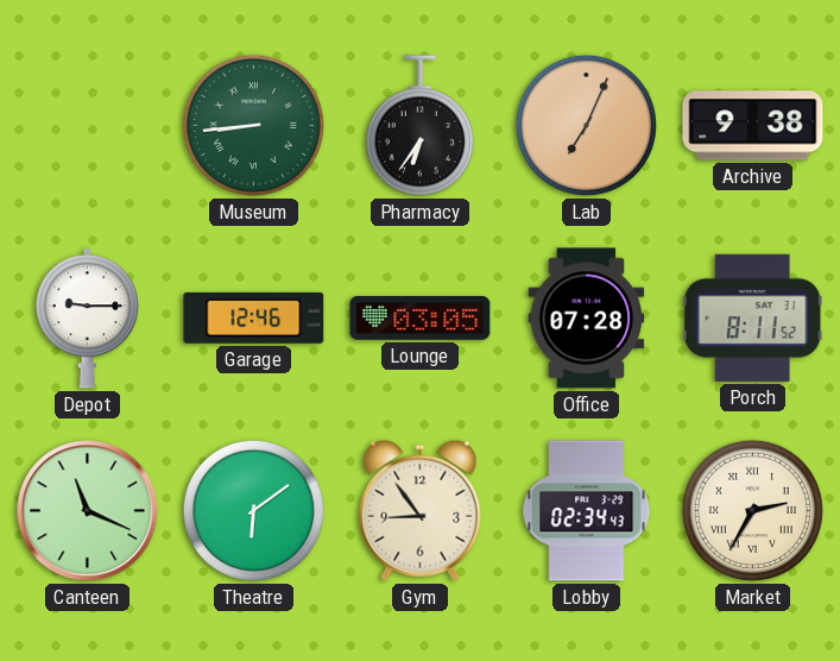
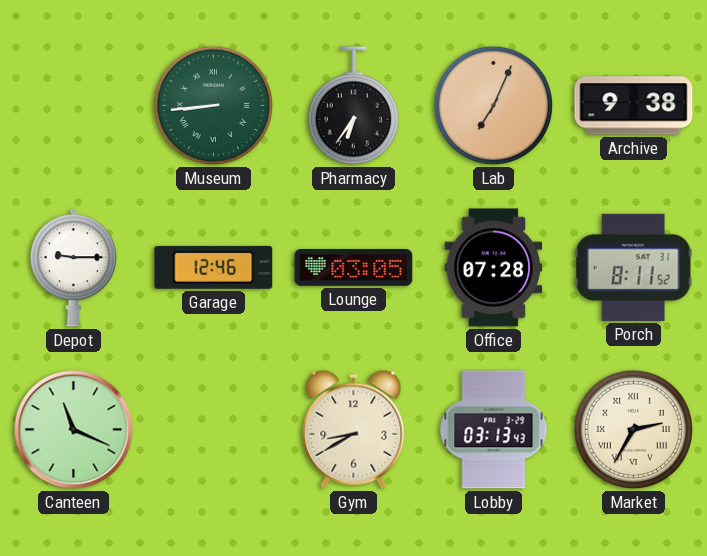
Theatre: 6:09 -> none
Gym: 8:54 -> 8:40
Lobby: 02:34 -> 03:13
